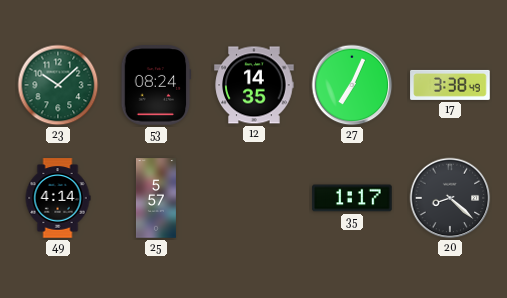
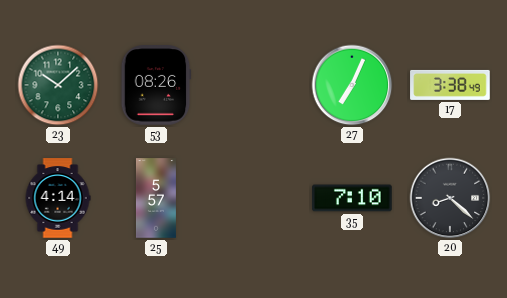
53: 08:24 -> 08:26
12: 14:35 -> none
35: 1:17 -> 7:10
